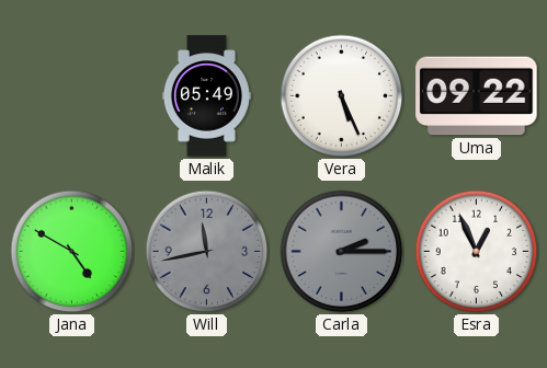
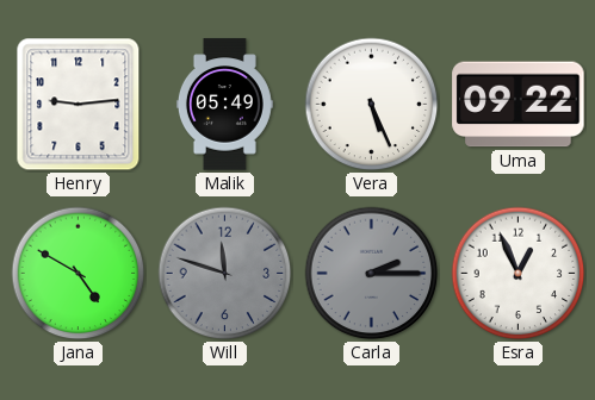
Henry: none -> 9:14
Will: 11:43 -> 11:48
